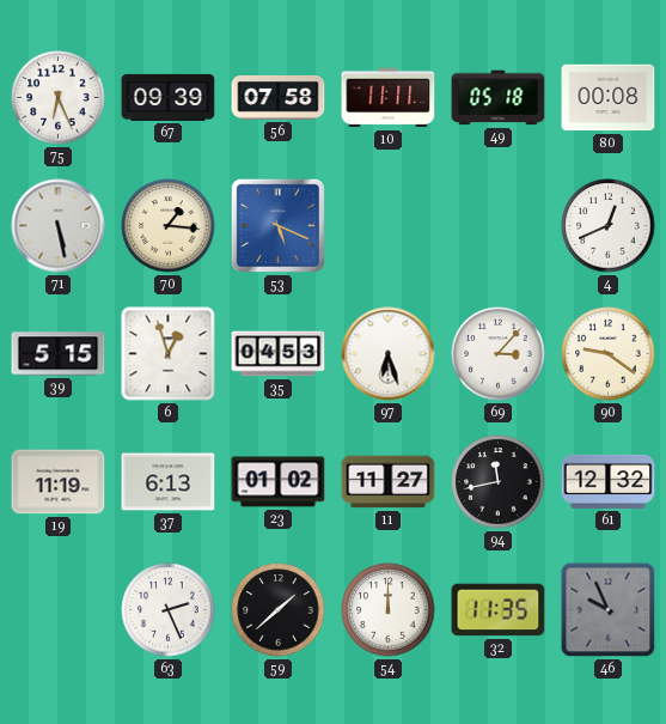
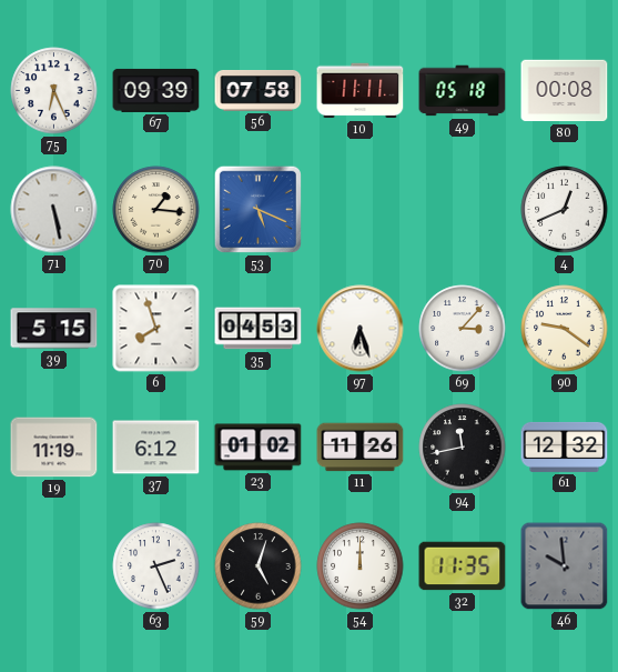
6: 12:57 -> 7:57
37: 6:13 -> 6:12
11: 11:27 -> 11:26
59: 1:38 -> 5:03
46: 9:56 -> 9:59
